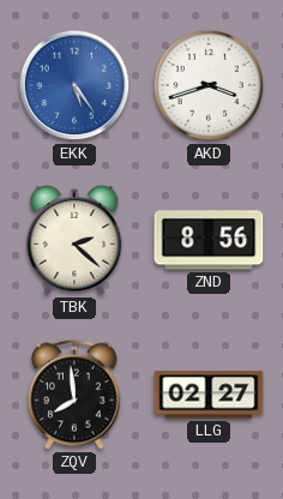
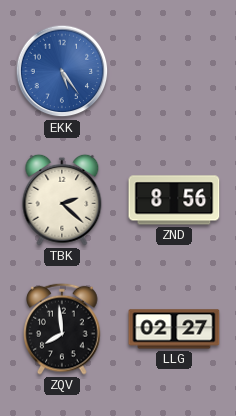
AKD: 3:42 -> none
